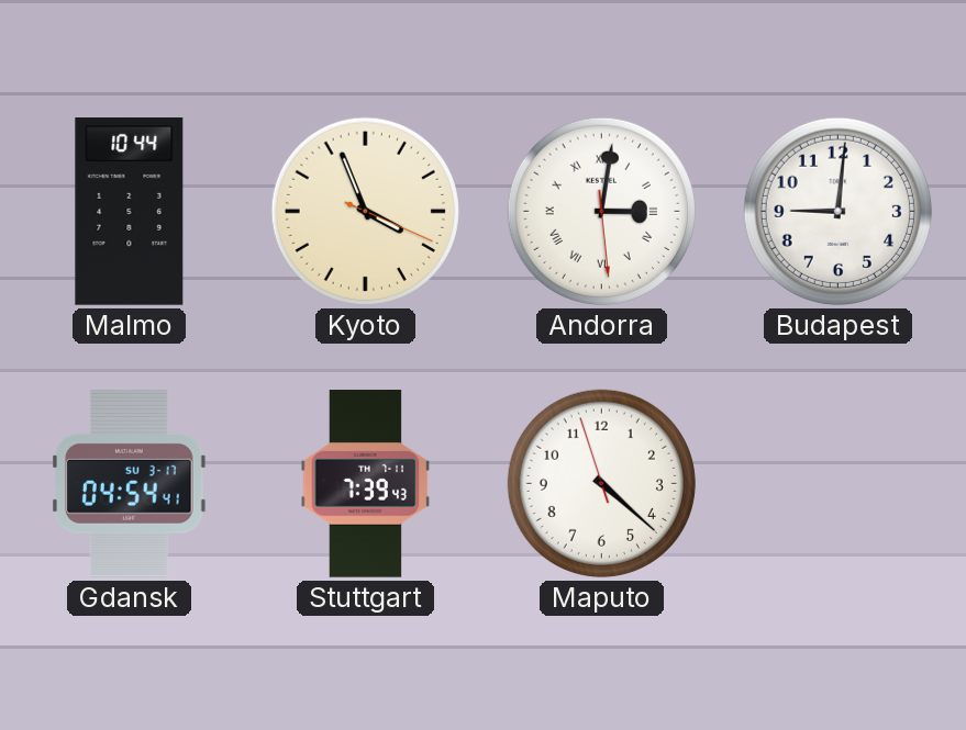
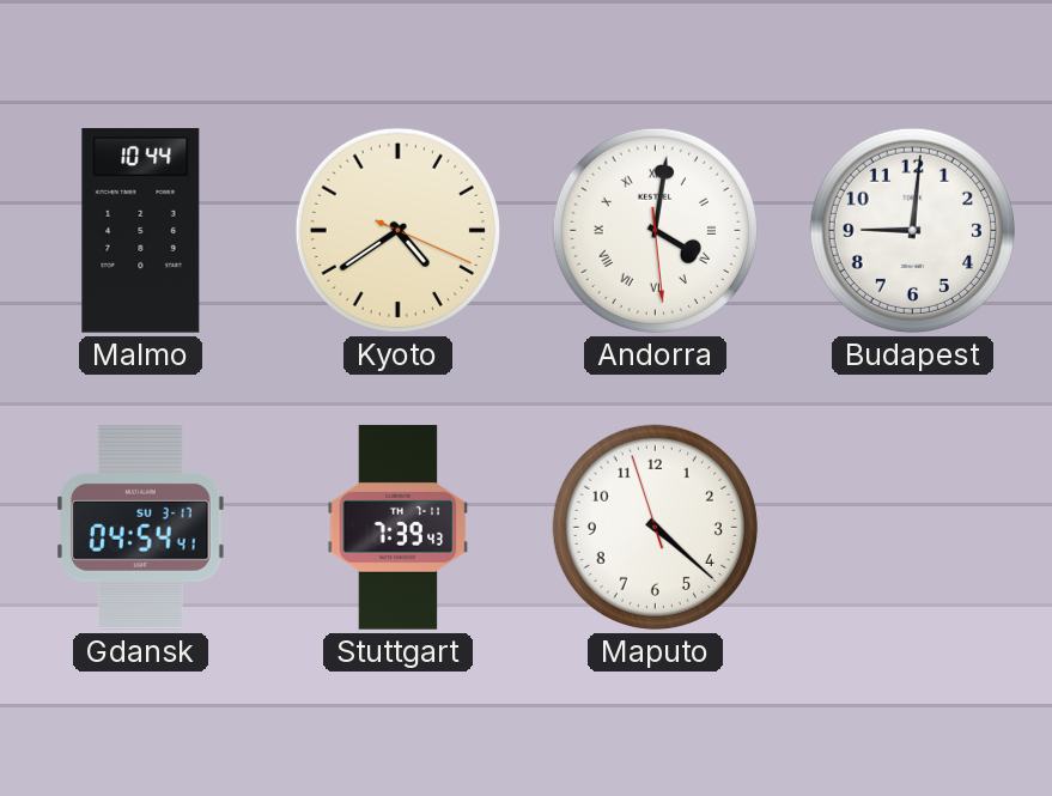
Kyoto: 3:56 -> 4:39
Andorra: 3:01 -> 4:01
